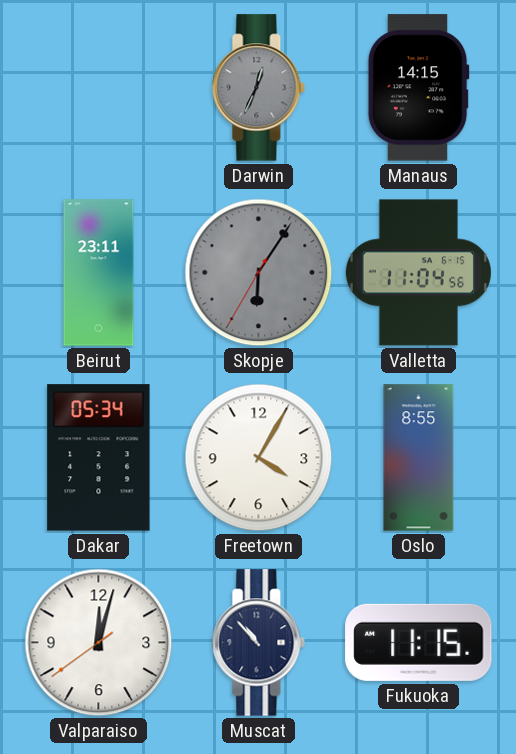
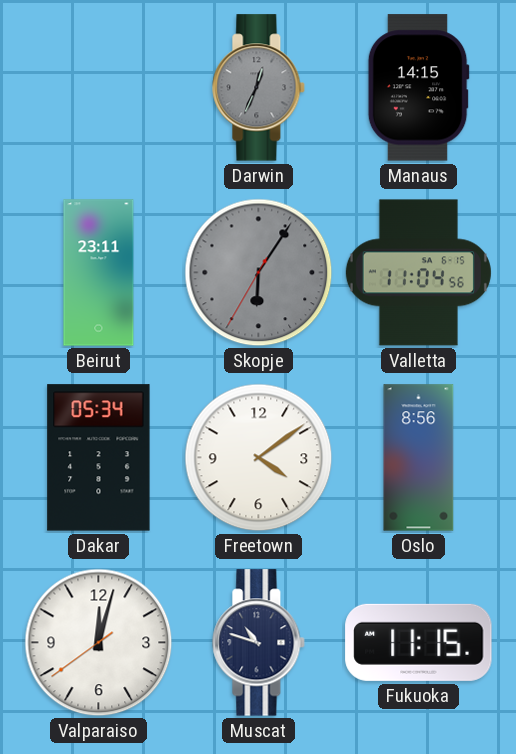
Freetown: 4:05 -> 4:09
Oslo: 8:55 -> 8:56
Muscat: 10:53 -> 10:48
